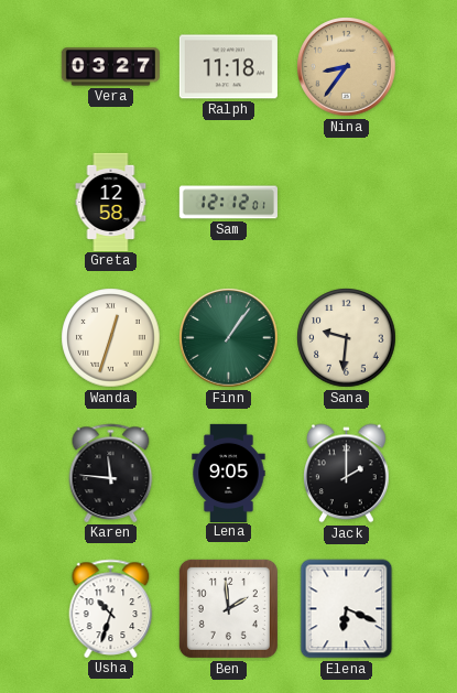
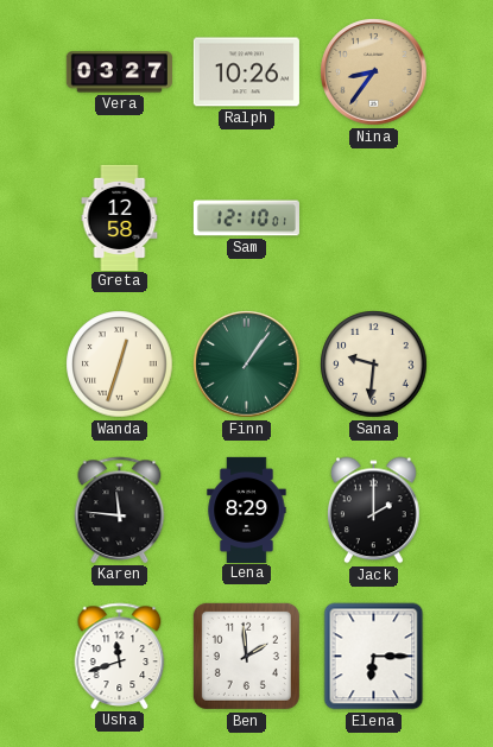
Ralph: 11:18 -> 10:26
Sam: 12:12 -> 12:10
Lena: 9:05 -> 8:29
Usha: 10:33 -> 11:42
Elena: 6:19 -> 6:15
